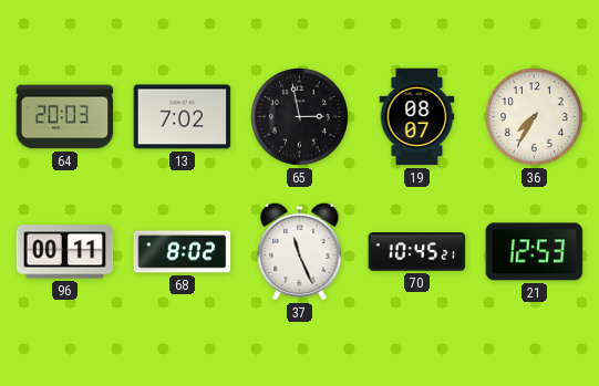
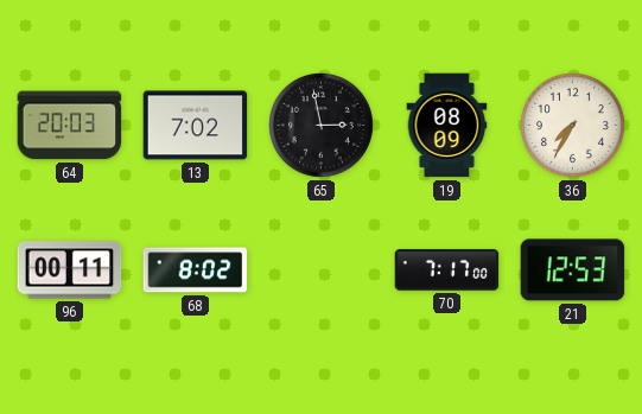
19: 08:07 -> 08:09
37: 11:26 -> none
70: 10:45 -> 7:17
